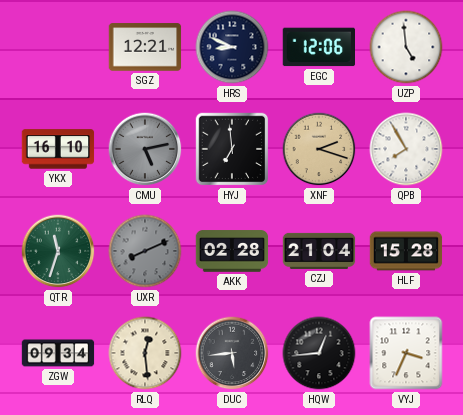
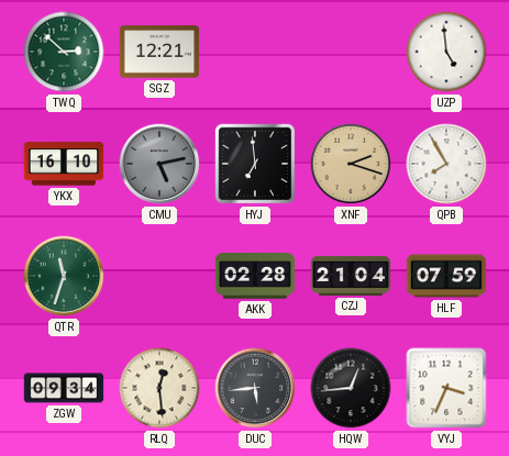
TWQ: none -> 2:52
HRS: 8:49 -> none
EGC: 12:06 -> none
UXR: 8:11 -> none
HLF: 15:28 -> 07:59
